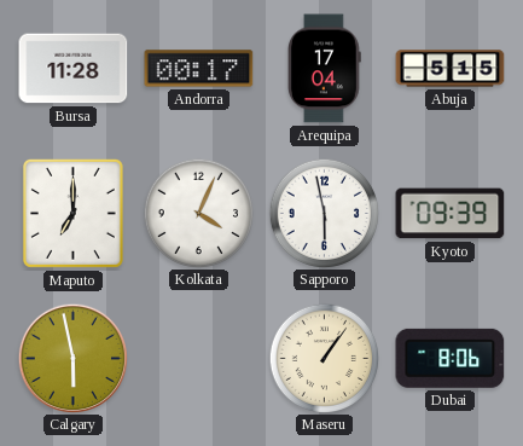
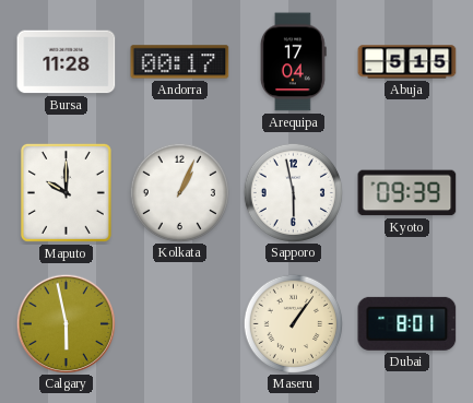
Maputo: 7:00 -> 10:00
Kolkata: 4:04 -> 1:04
Dubai: 8:06 -> 8:01
